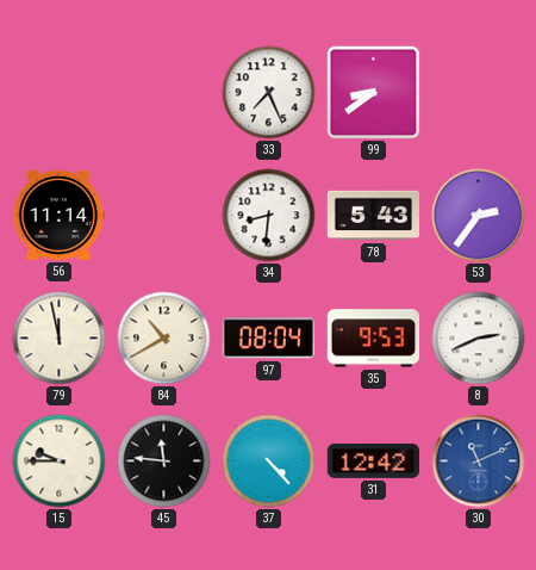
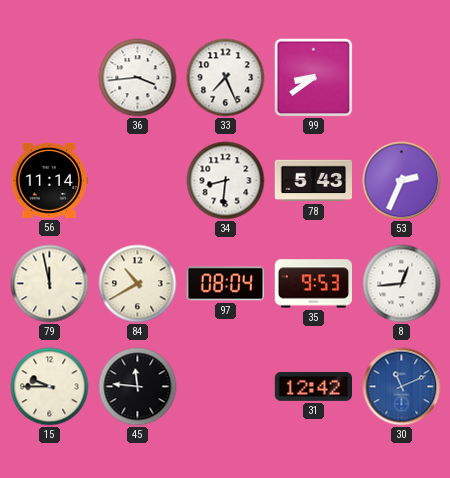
36: none -> 3:44
53: 2:36 -> 2:34
8: 2:41 -> 12:44
37: 4:23 -> none
